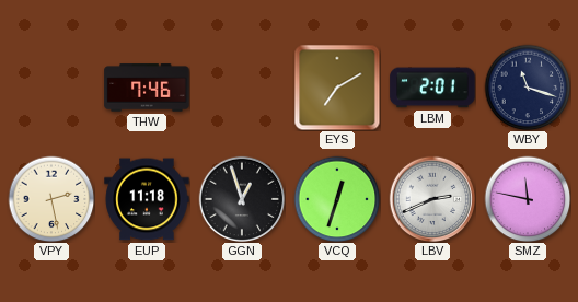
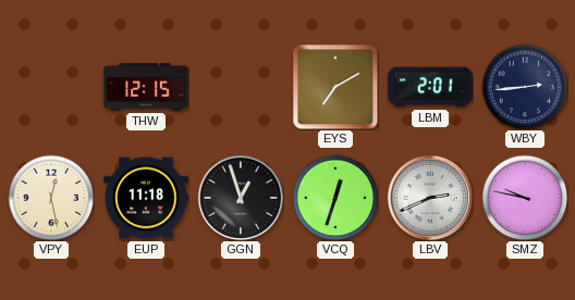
THW: 7:46 -> 12:15
WBY: 11:18 -> 2:44
VPY: 2:28 -> 12:28
SMZ: 11:47 -> 9:47
